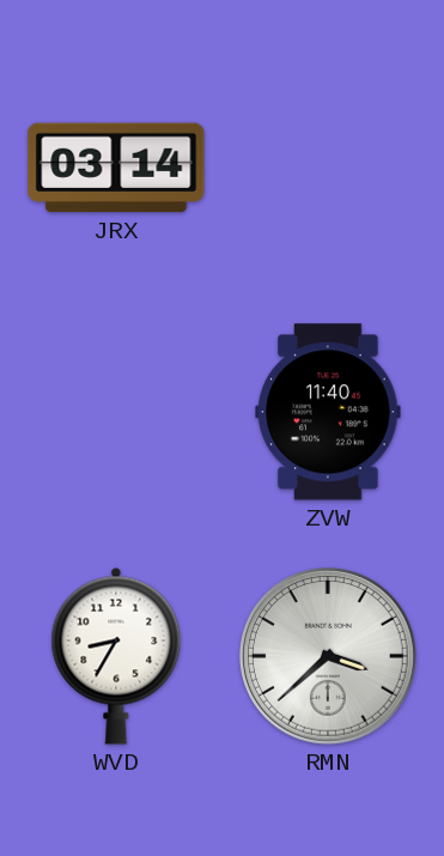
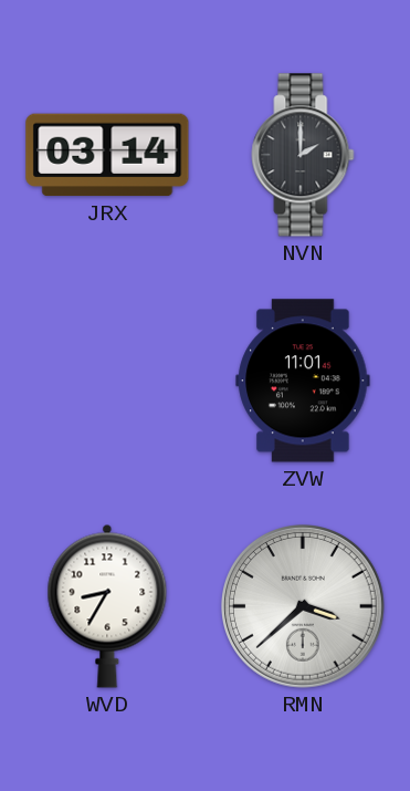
NVN: none -> 2:00
ZVW: 11:40 -> 11:01
